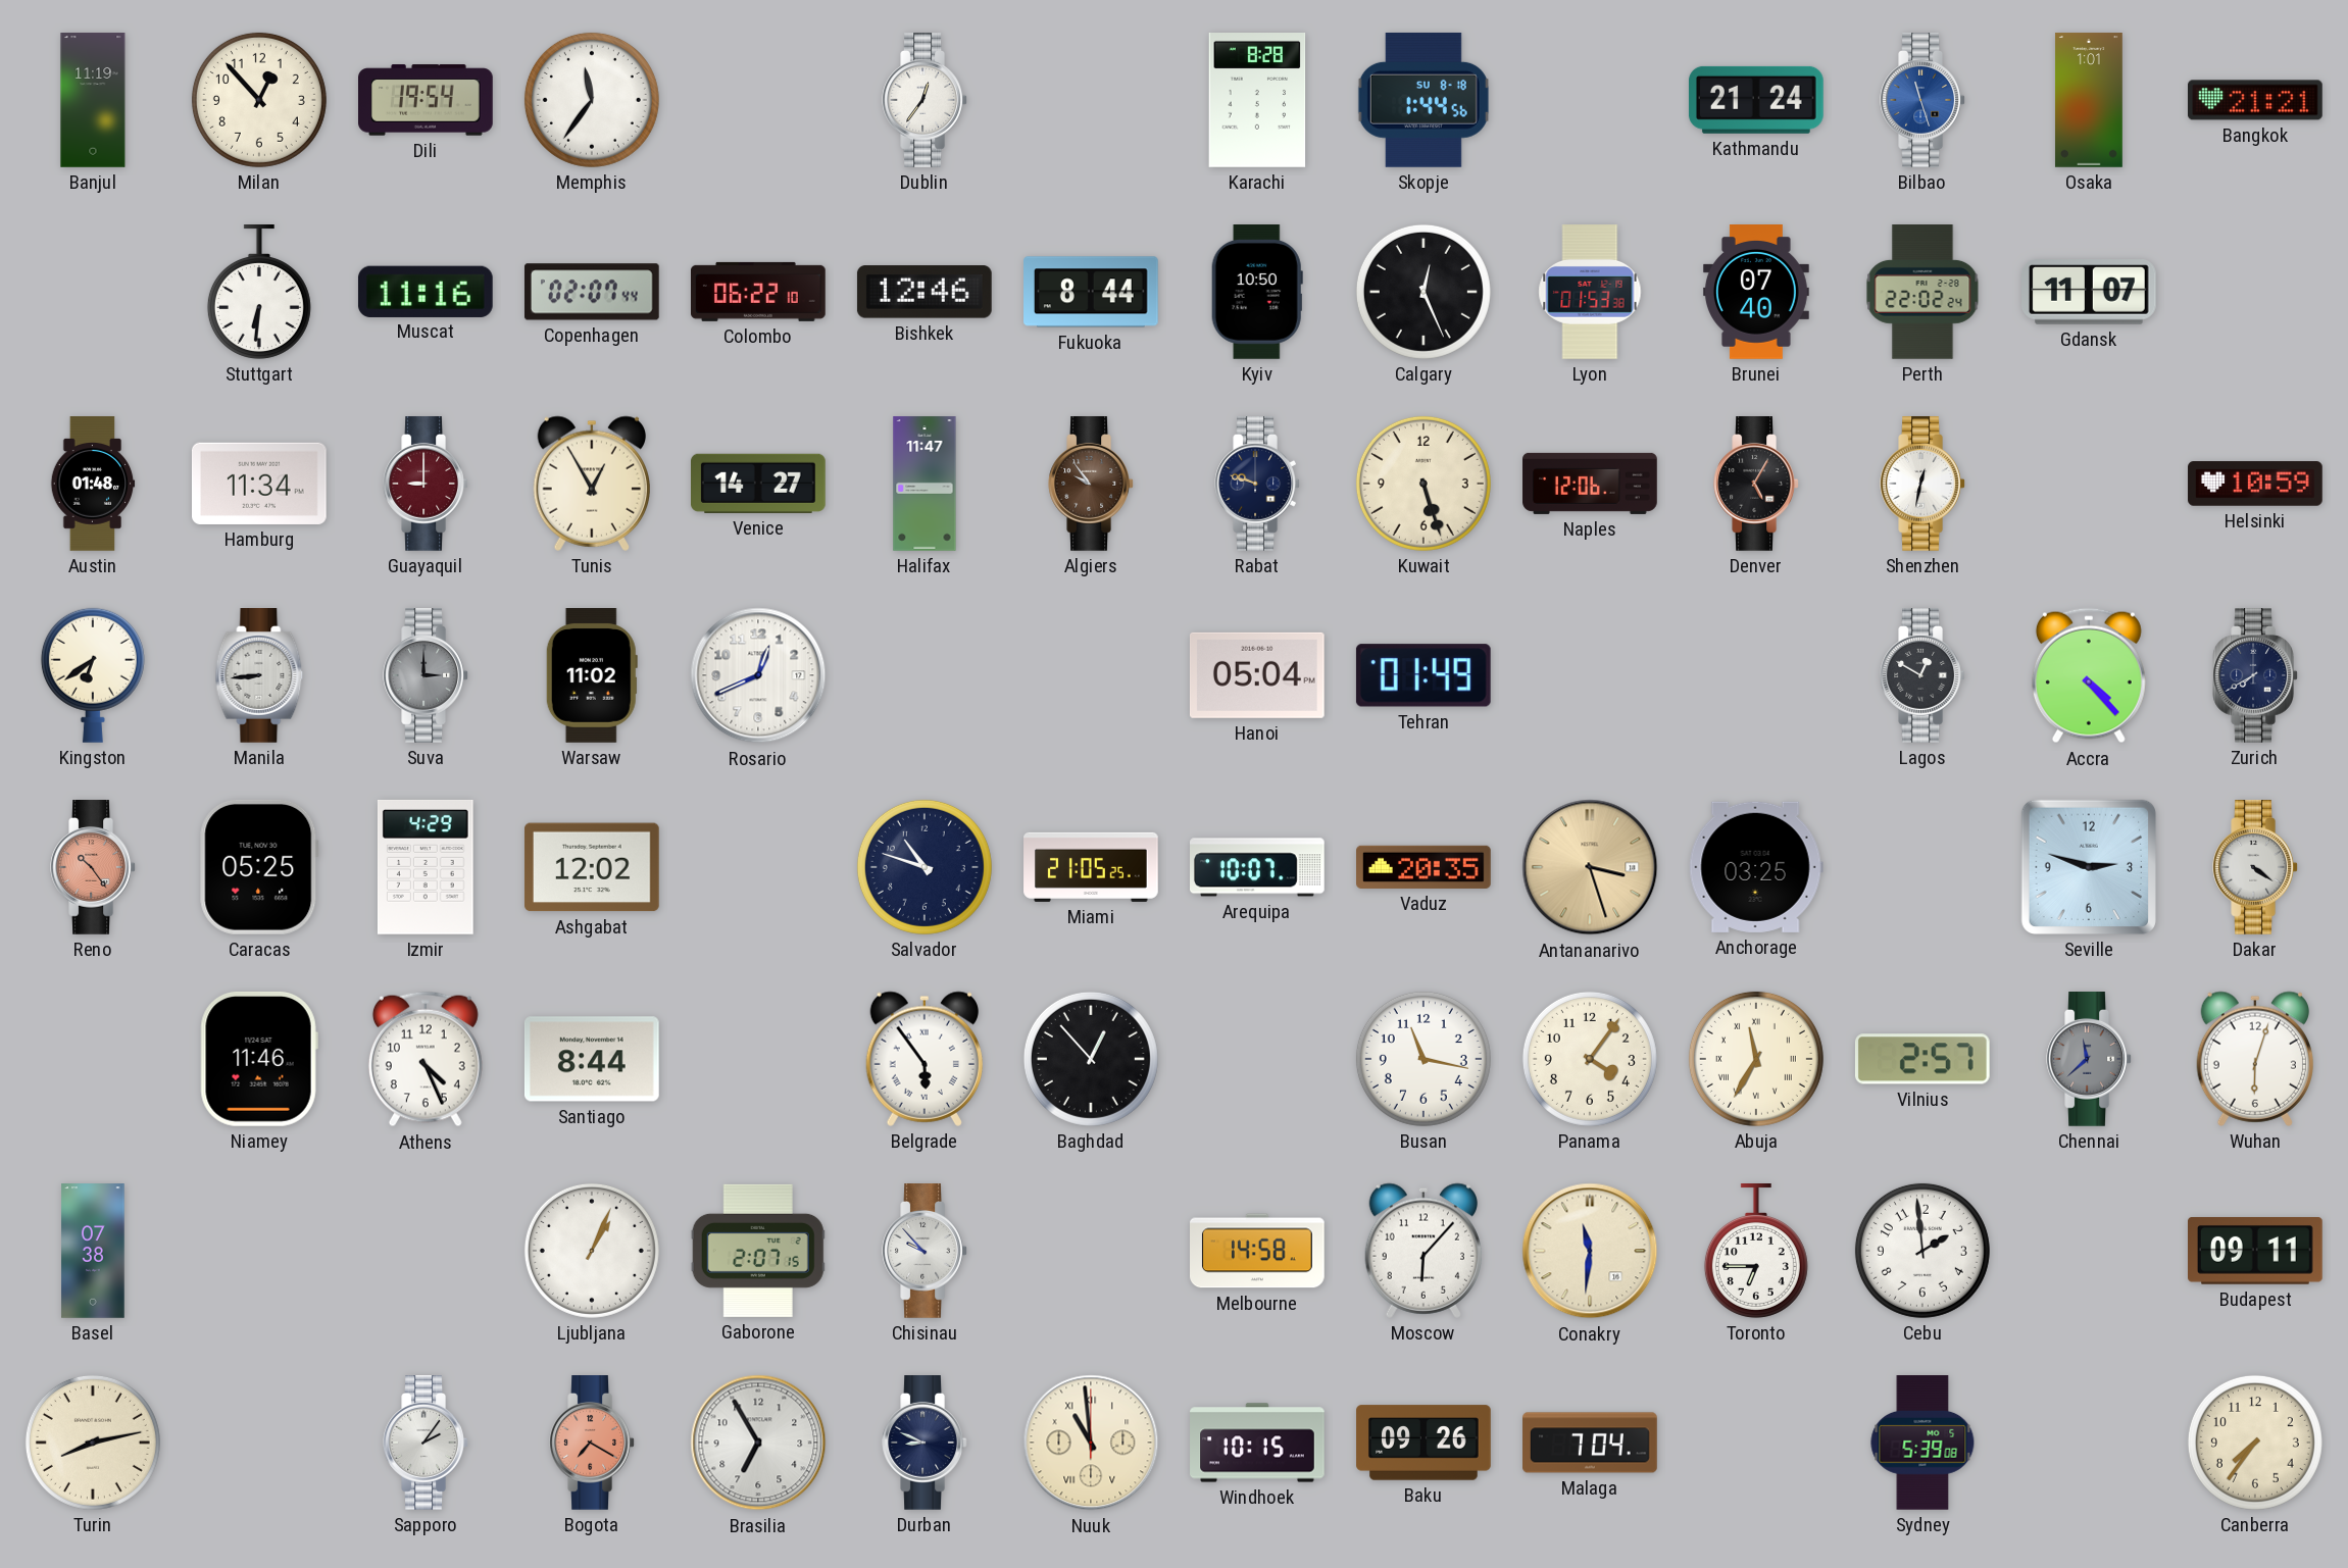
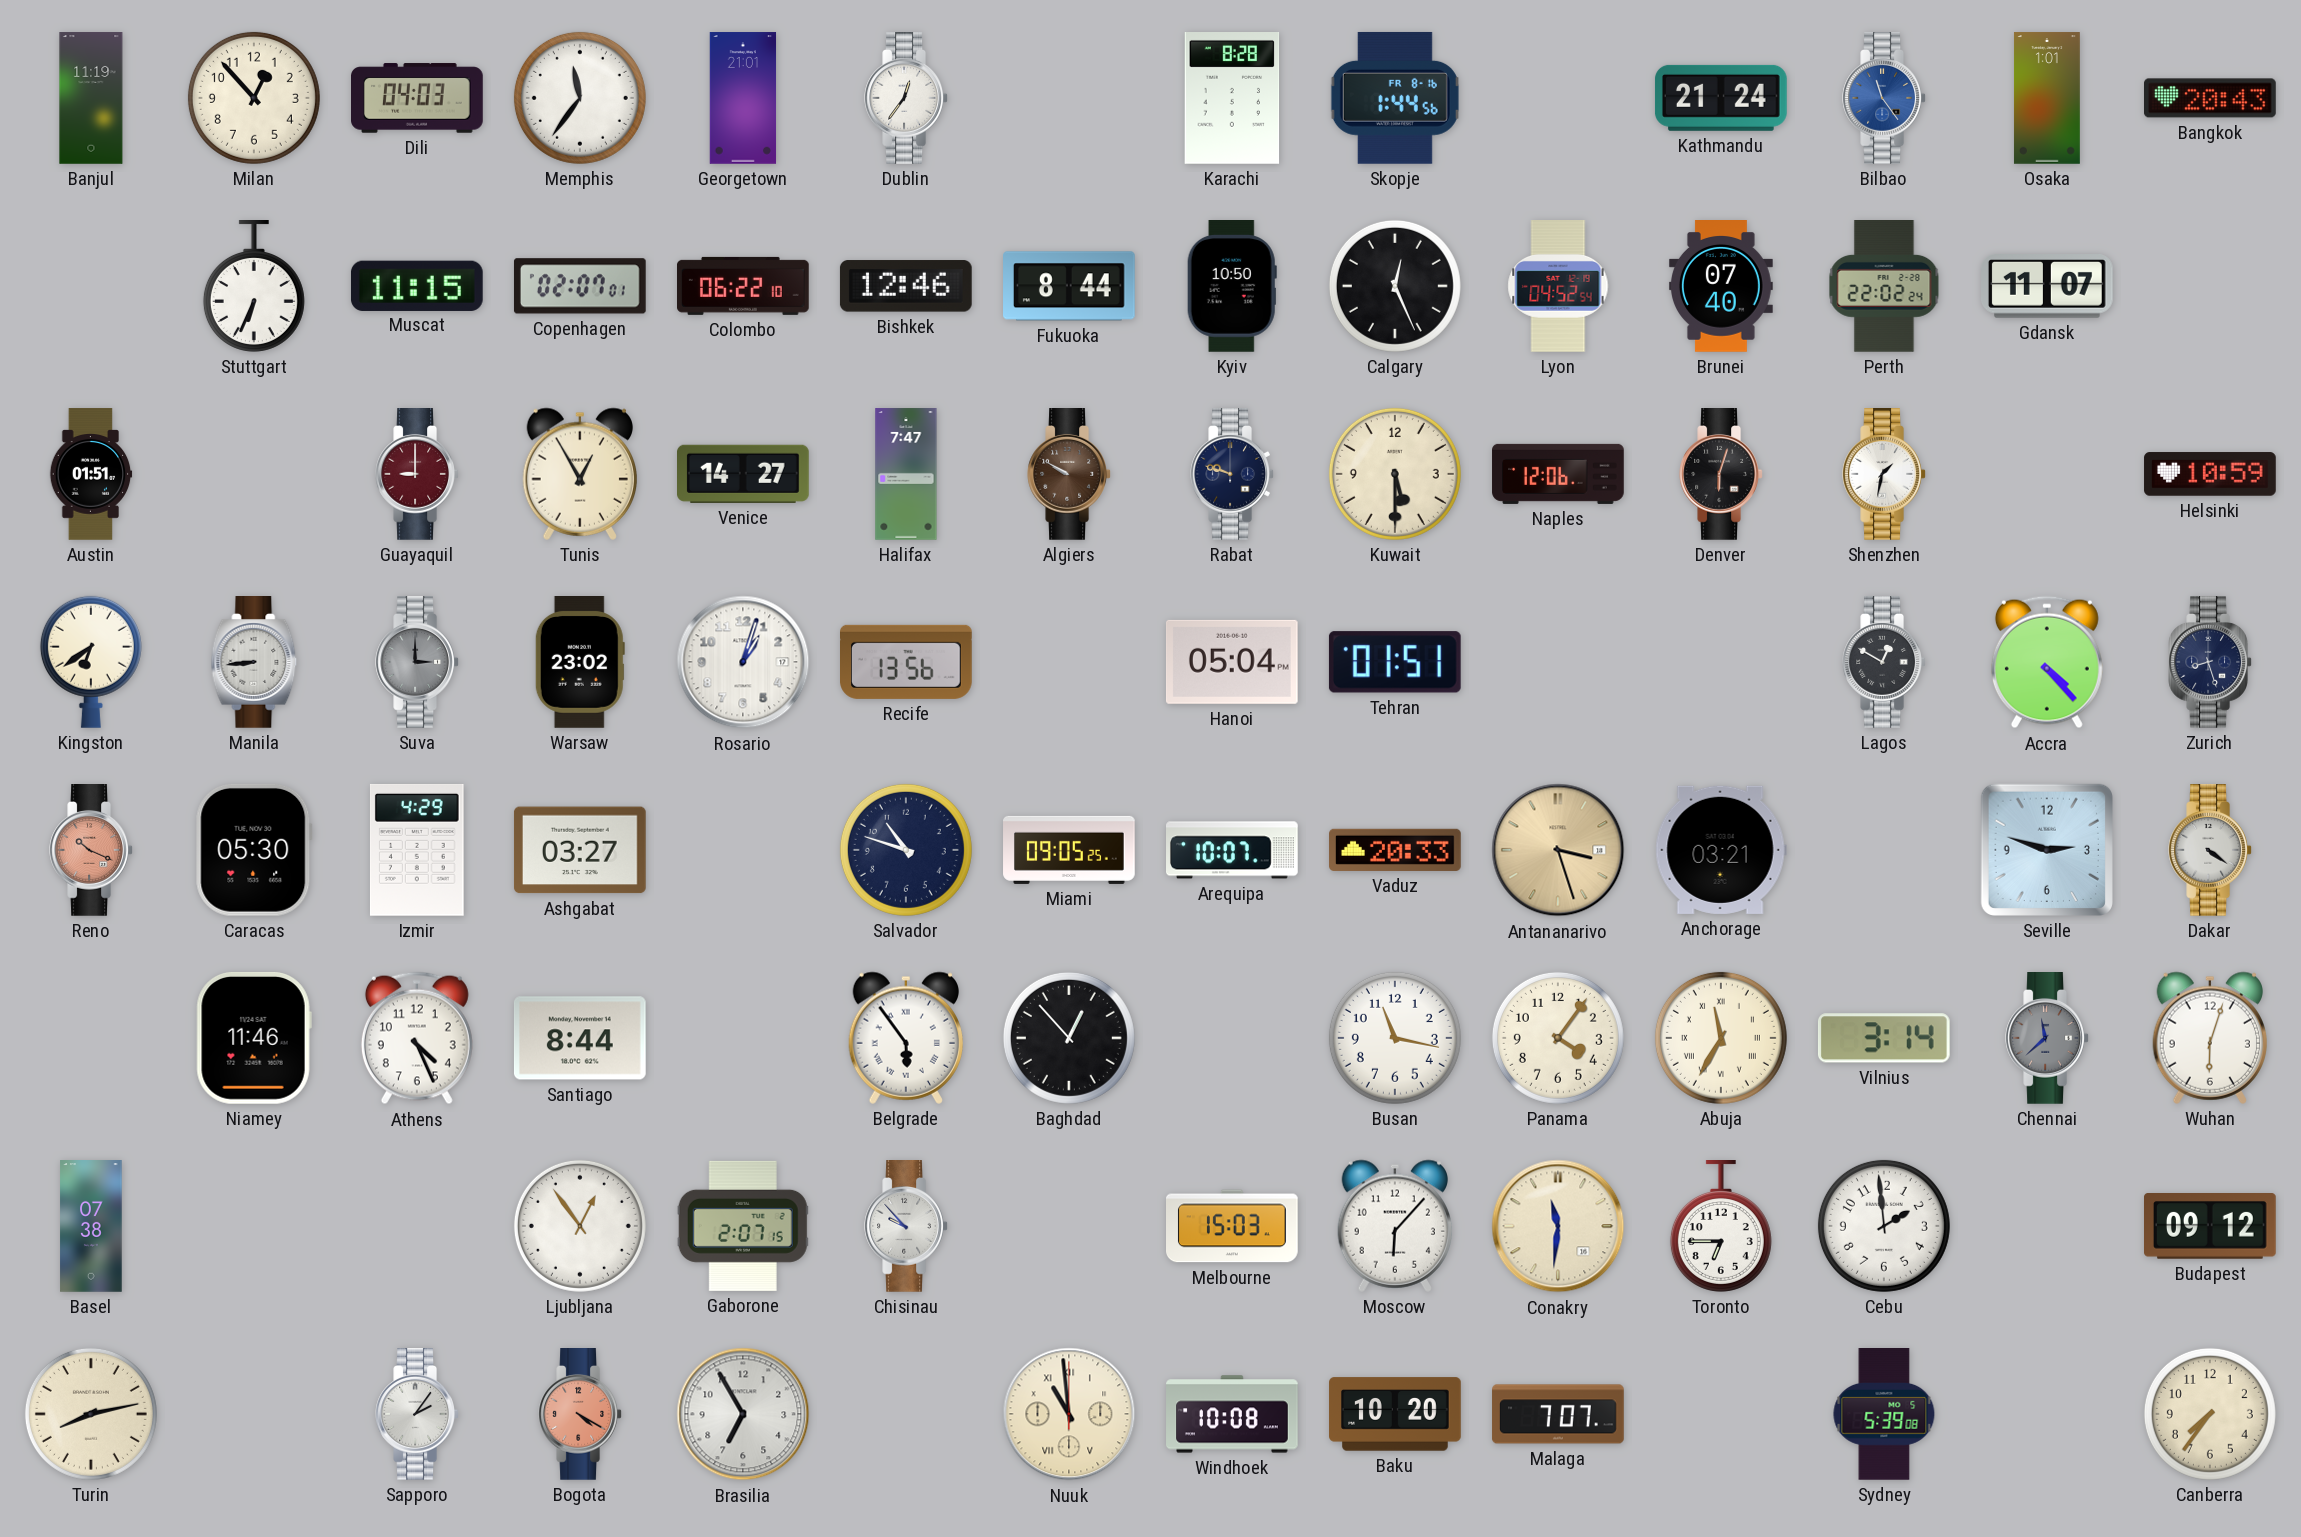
Dili: 19:54 -> 04:03
Georgetown: none -> 21:01
Skopje date: SU 8-18 -> FR 8-16
Bilbao: 11:27 -> 11:24
Bangkok: 21:21 -> 20:43
Stuttgart: 6:31 -> 6:34
Muscat: 11:16 -> 11:15
Copenhagen: 02:07:44 -> 02:07:01
Lyon: 01:53 -> 04:52
Austin: 01:48 -> 01:51
Hamburg: 11:34 -> none
Halifax: 11:47 -> 7:47
Algiers: 9:54 -> 9:50
Kuwait: 5:27 -> 5:30
Denver: 5:05 -> 6:03
Shenzhen: 12:32 -> 1:32
Warsaw: 11:02 -> 23:02
Rosario: 12:41 -> 1:03
Recife: none -> 13:56
Tehran: 01:49 -> 01:51
Zurich: 7:40 -> 8:27
Reno: 10:24 -> 10:19
Caracas: 05:25 -> 05:30
Ashgabat: 12:02 -> 03:27
Miami: 21:05 -> 09:05
Vaduz: 20:35 -> 20:33
Anchorage: 03:25 -> 03:21
Vilnius: 2:57 -> 3:14
Ljubljana: 1:04 -> 12:54
Melbourne: 14:58 -> 15:03
Budapest: 09:11 -> 09:12
Bogota: 7:20 -> 4:20
Durban: 8:49 -> none
Windhoek: 10:15 -> 10:08
Baku: 09:26 -> 10:20
Malaga: 7:04 -> 7:07
